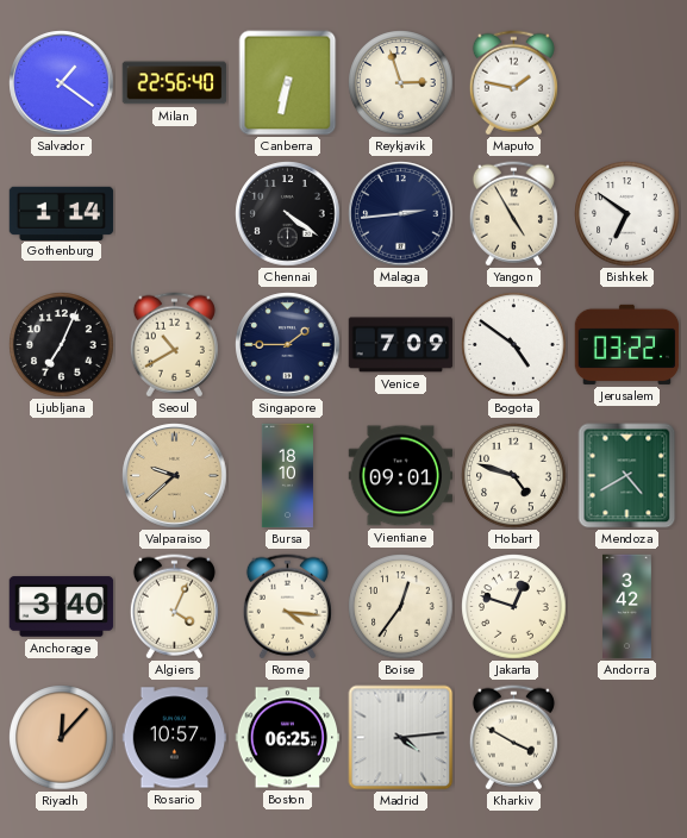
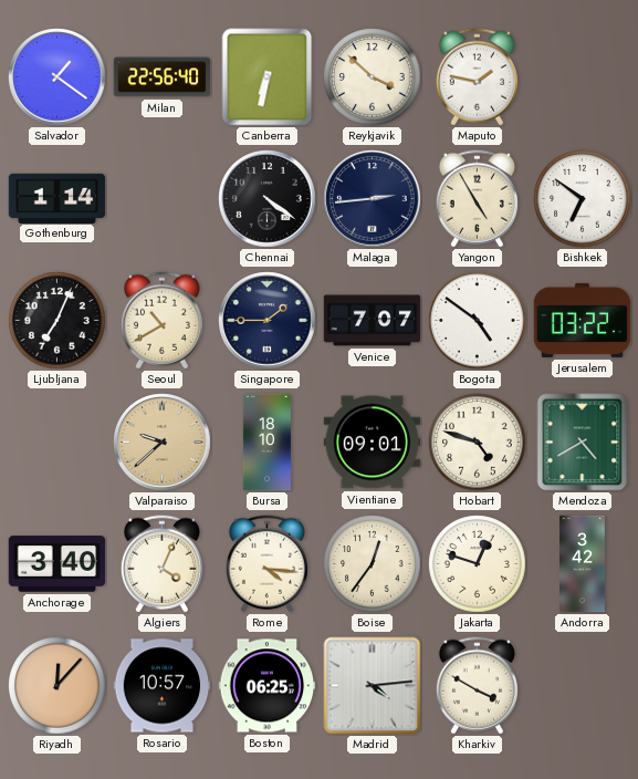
Reykjavik: 2:57 -> 3:52
Venice: 7:09 -> 7:07
